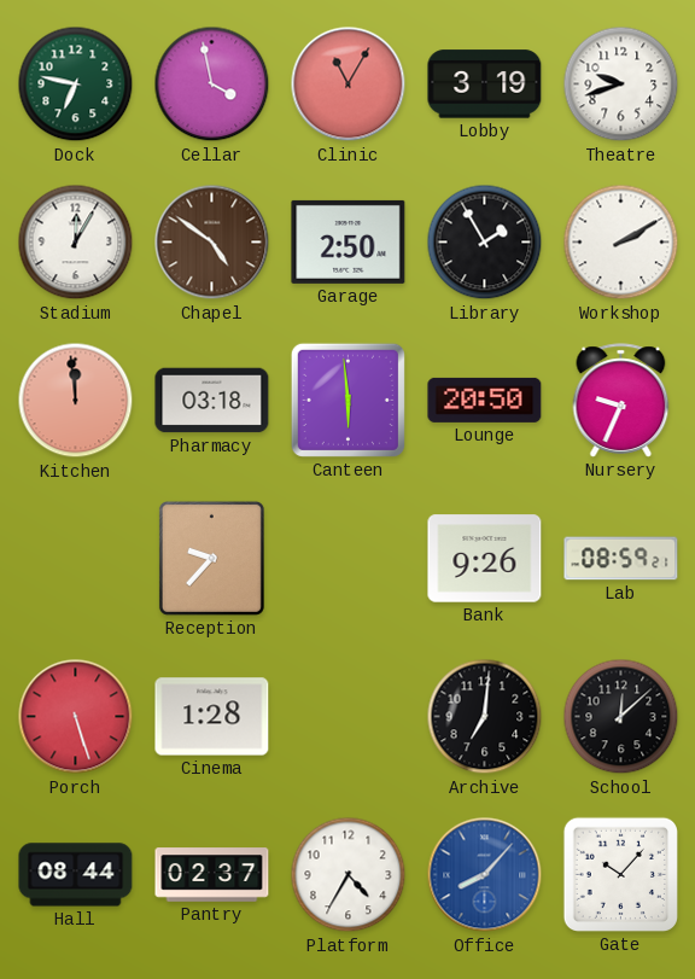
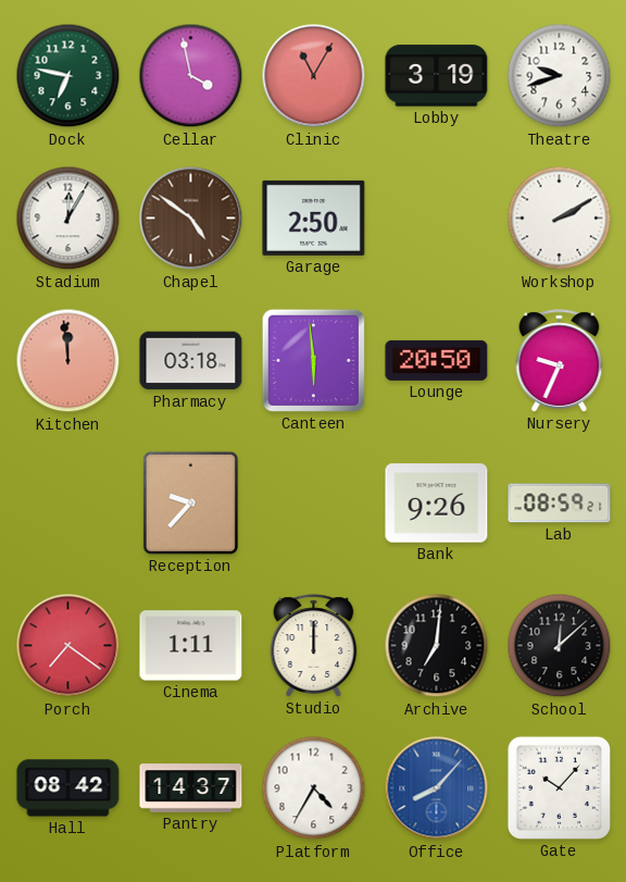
Library: 1:55 -> none
Porch: 5:27 -> 7:21
Cinema: 1:28 -> 1:11
Studio: none -> 12:00
Hall: 08:44 -> 08:42
Pantry: 02:37 -> 14:37
